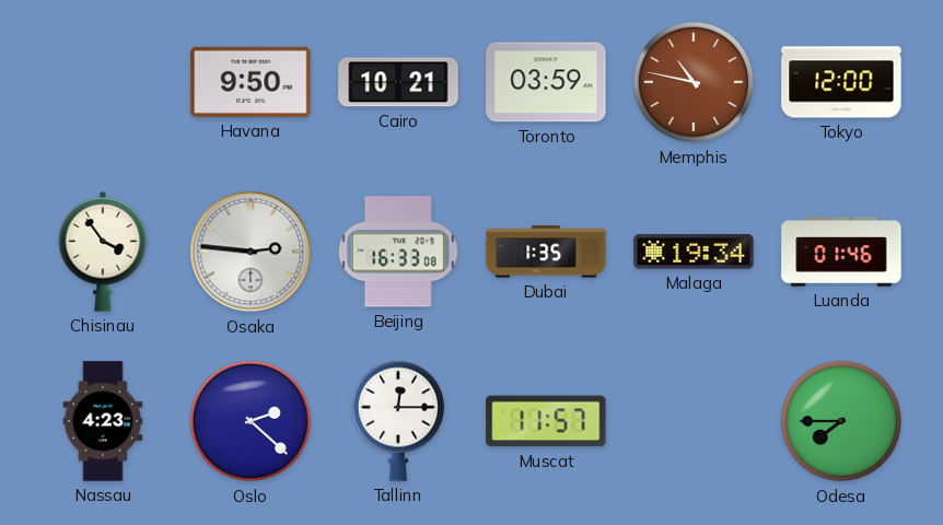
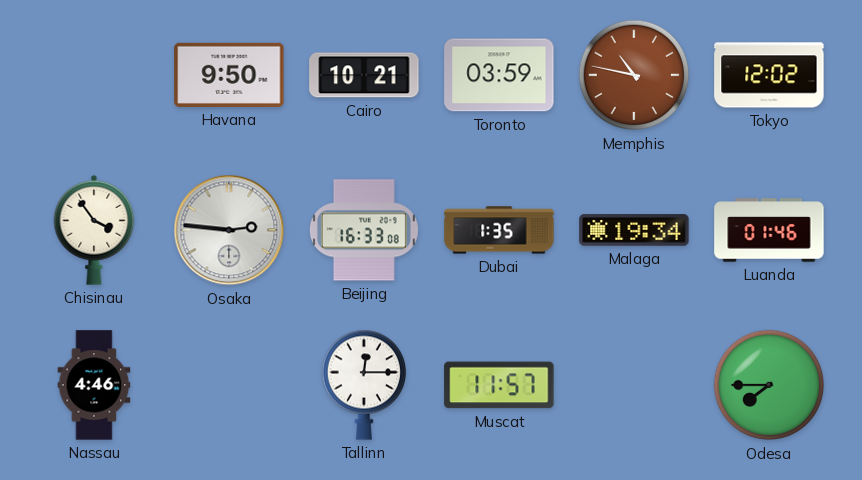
Tokyo: 12:00 -> 12:02
Nassau: 4:23 -> 4:46
Oslo: 2:22 -> none
